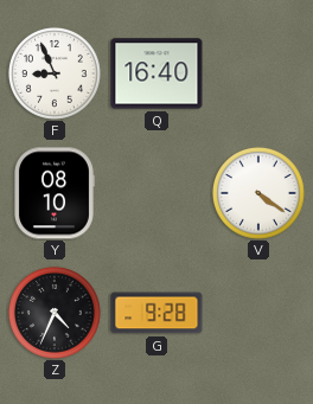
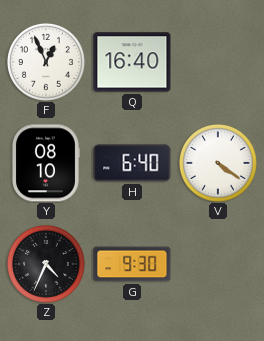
F: 8:56 -> 12:56
H: none -> 6:40
G: 9:28 -> 9:30
